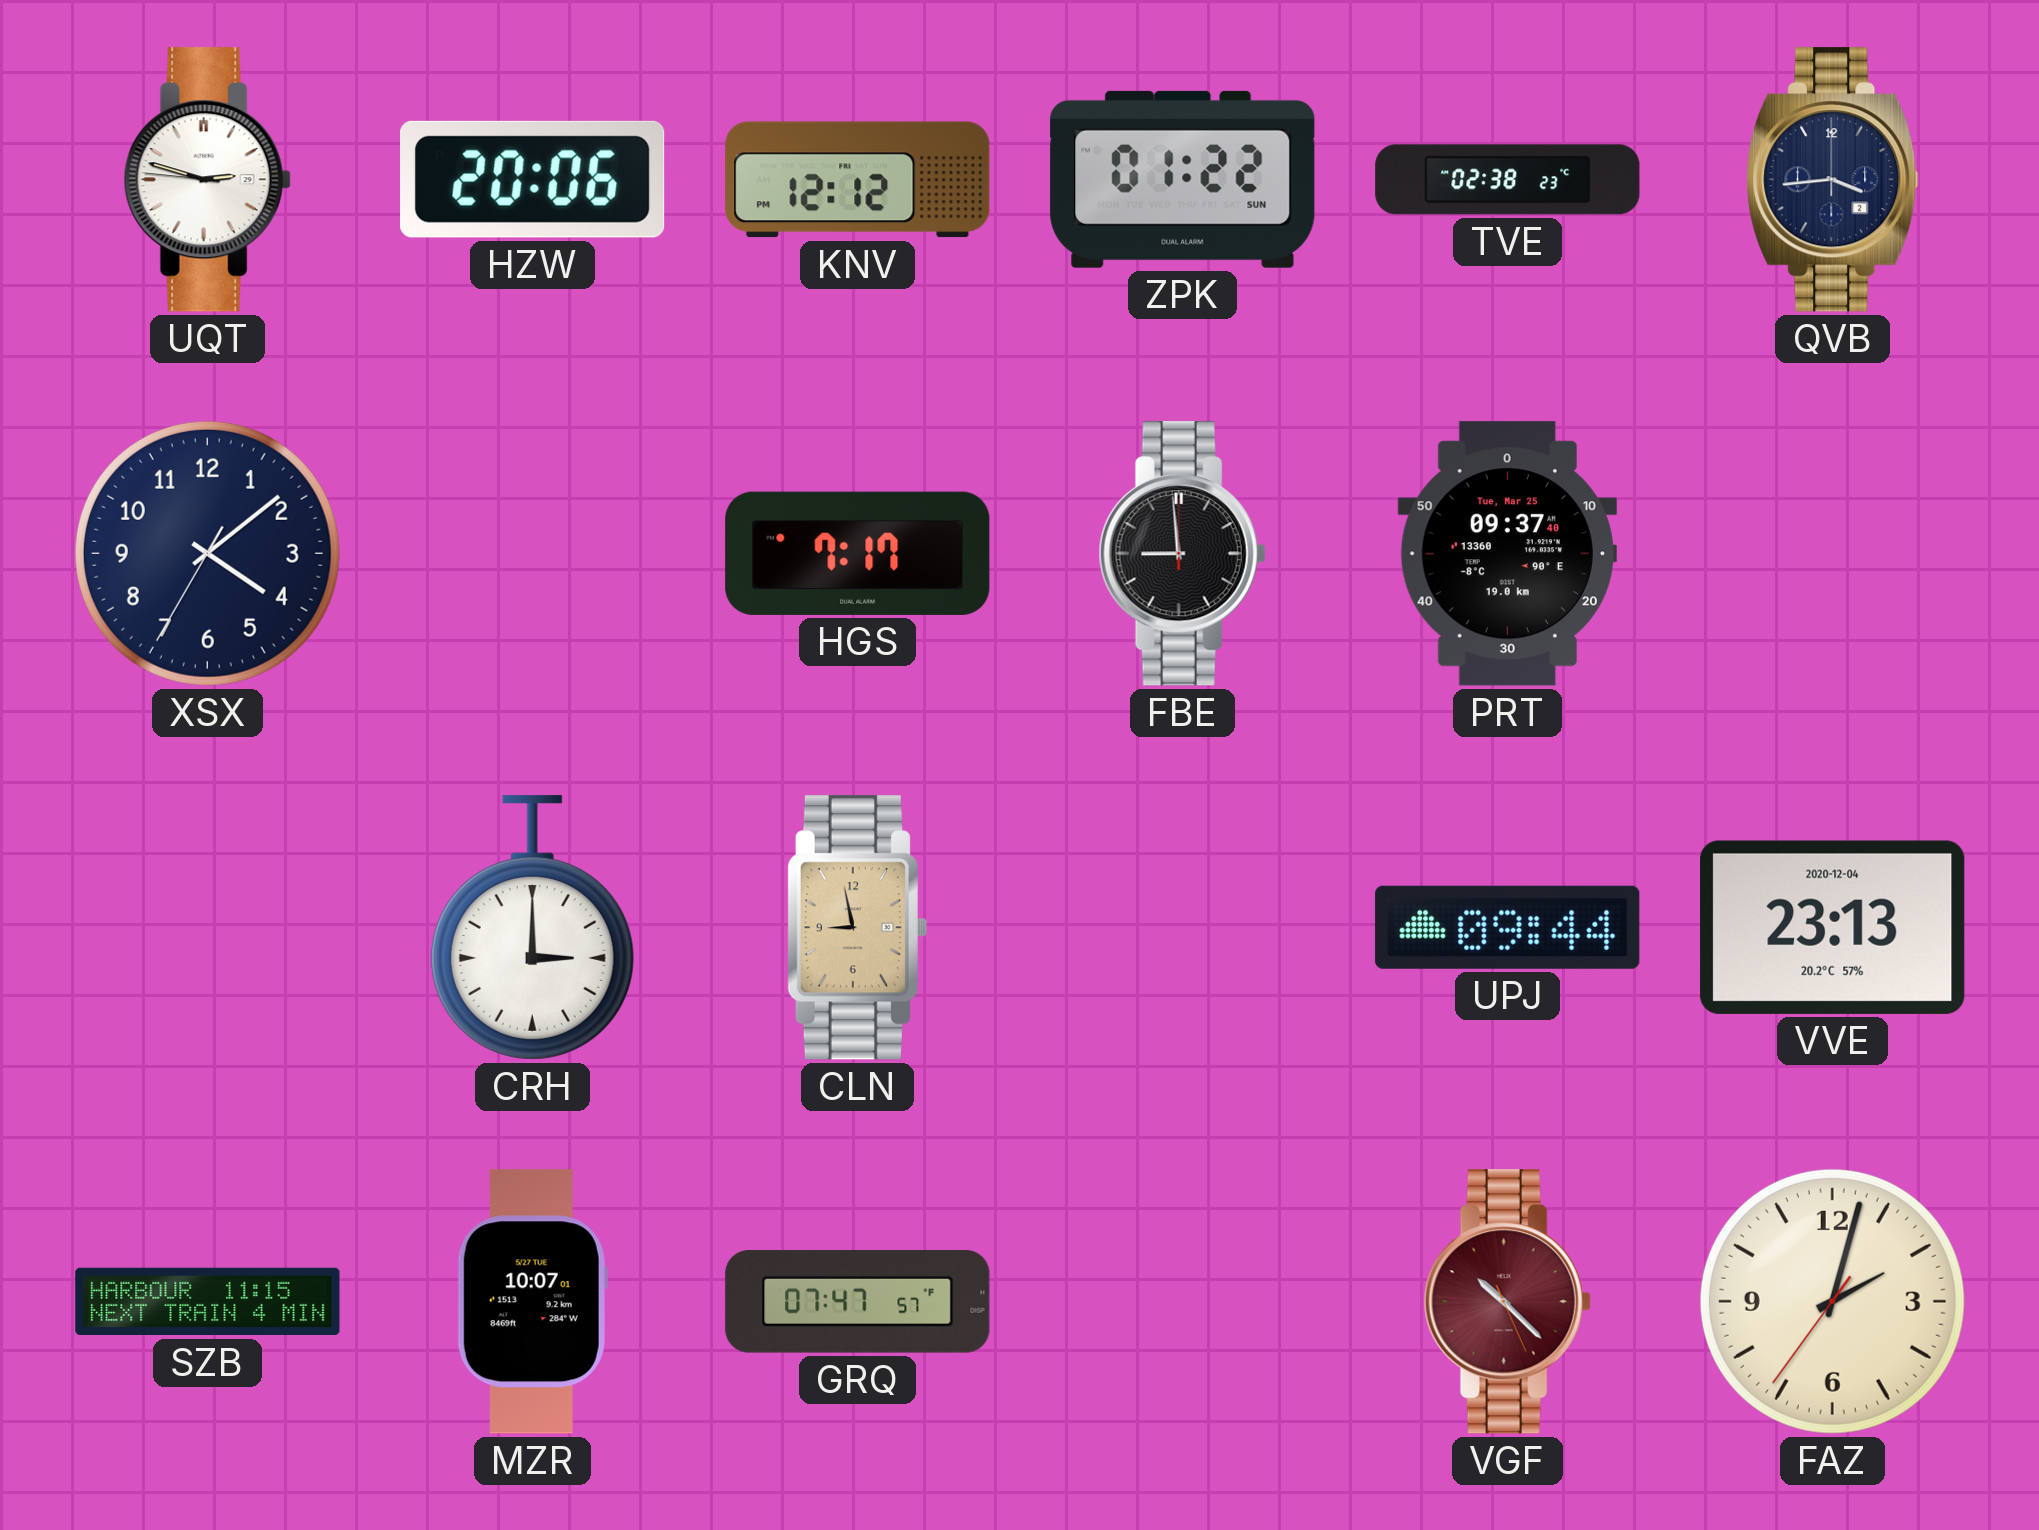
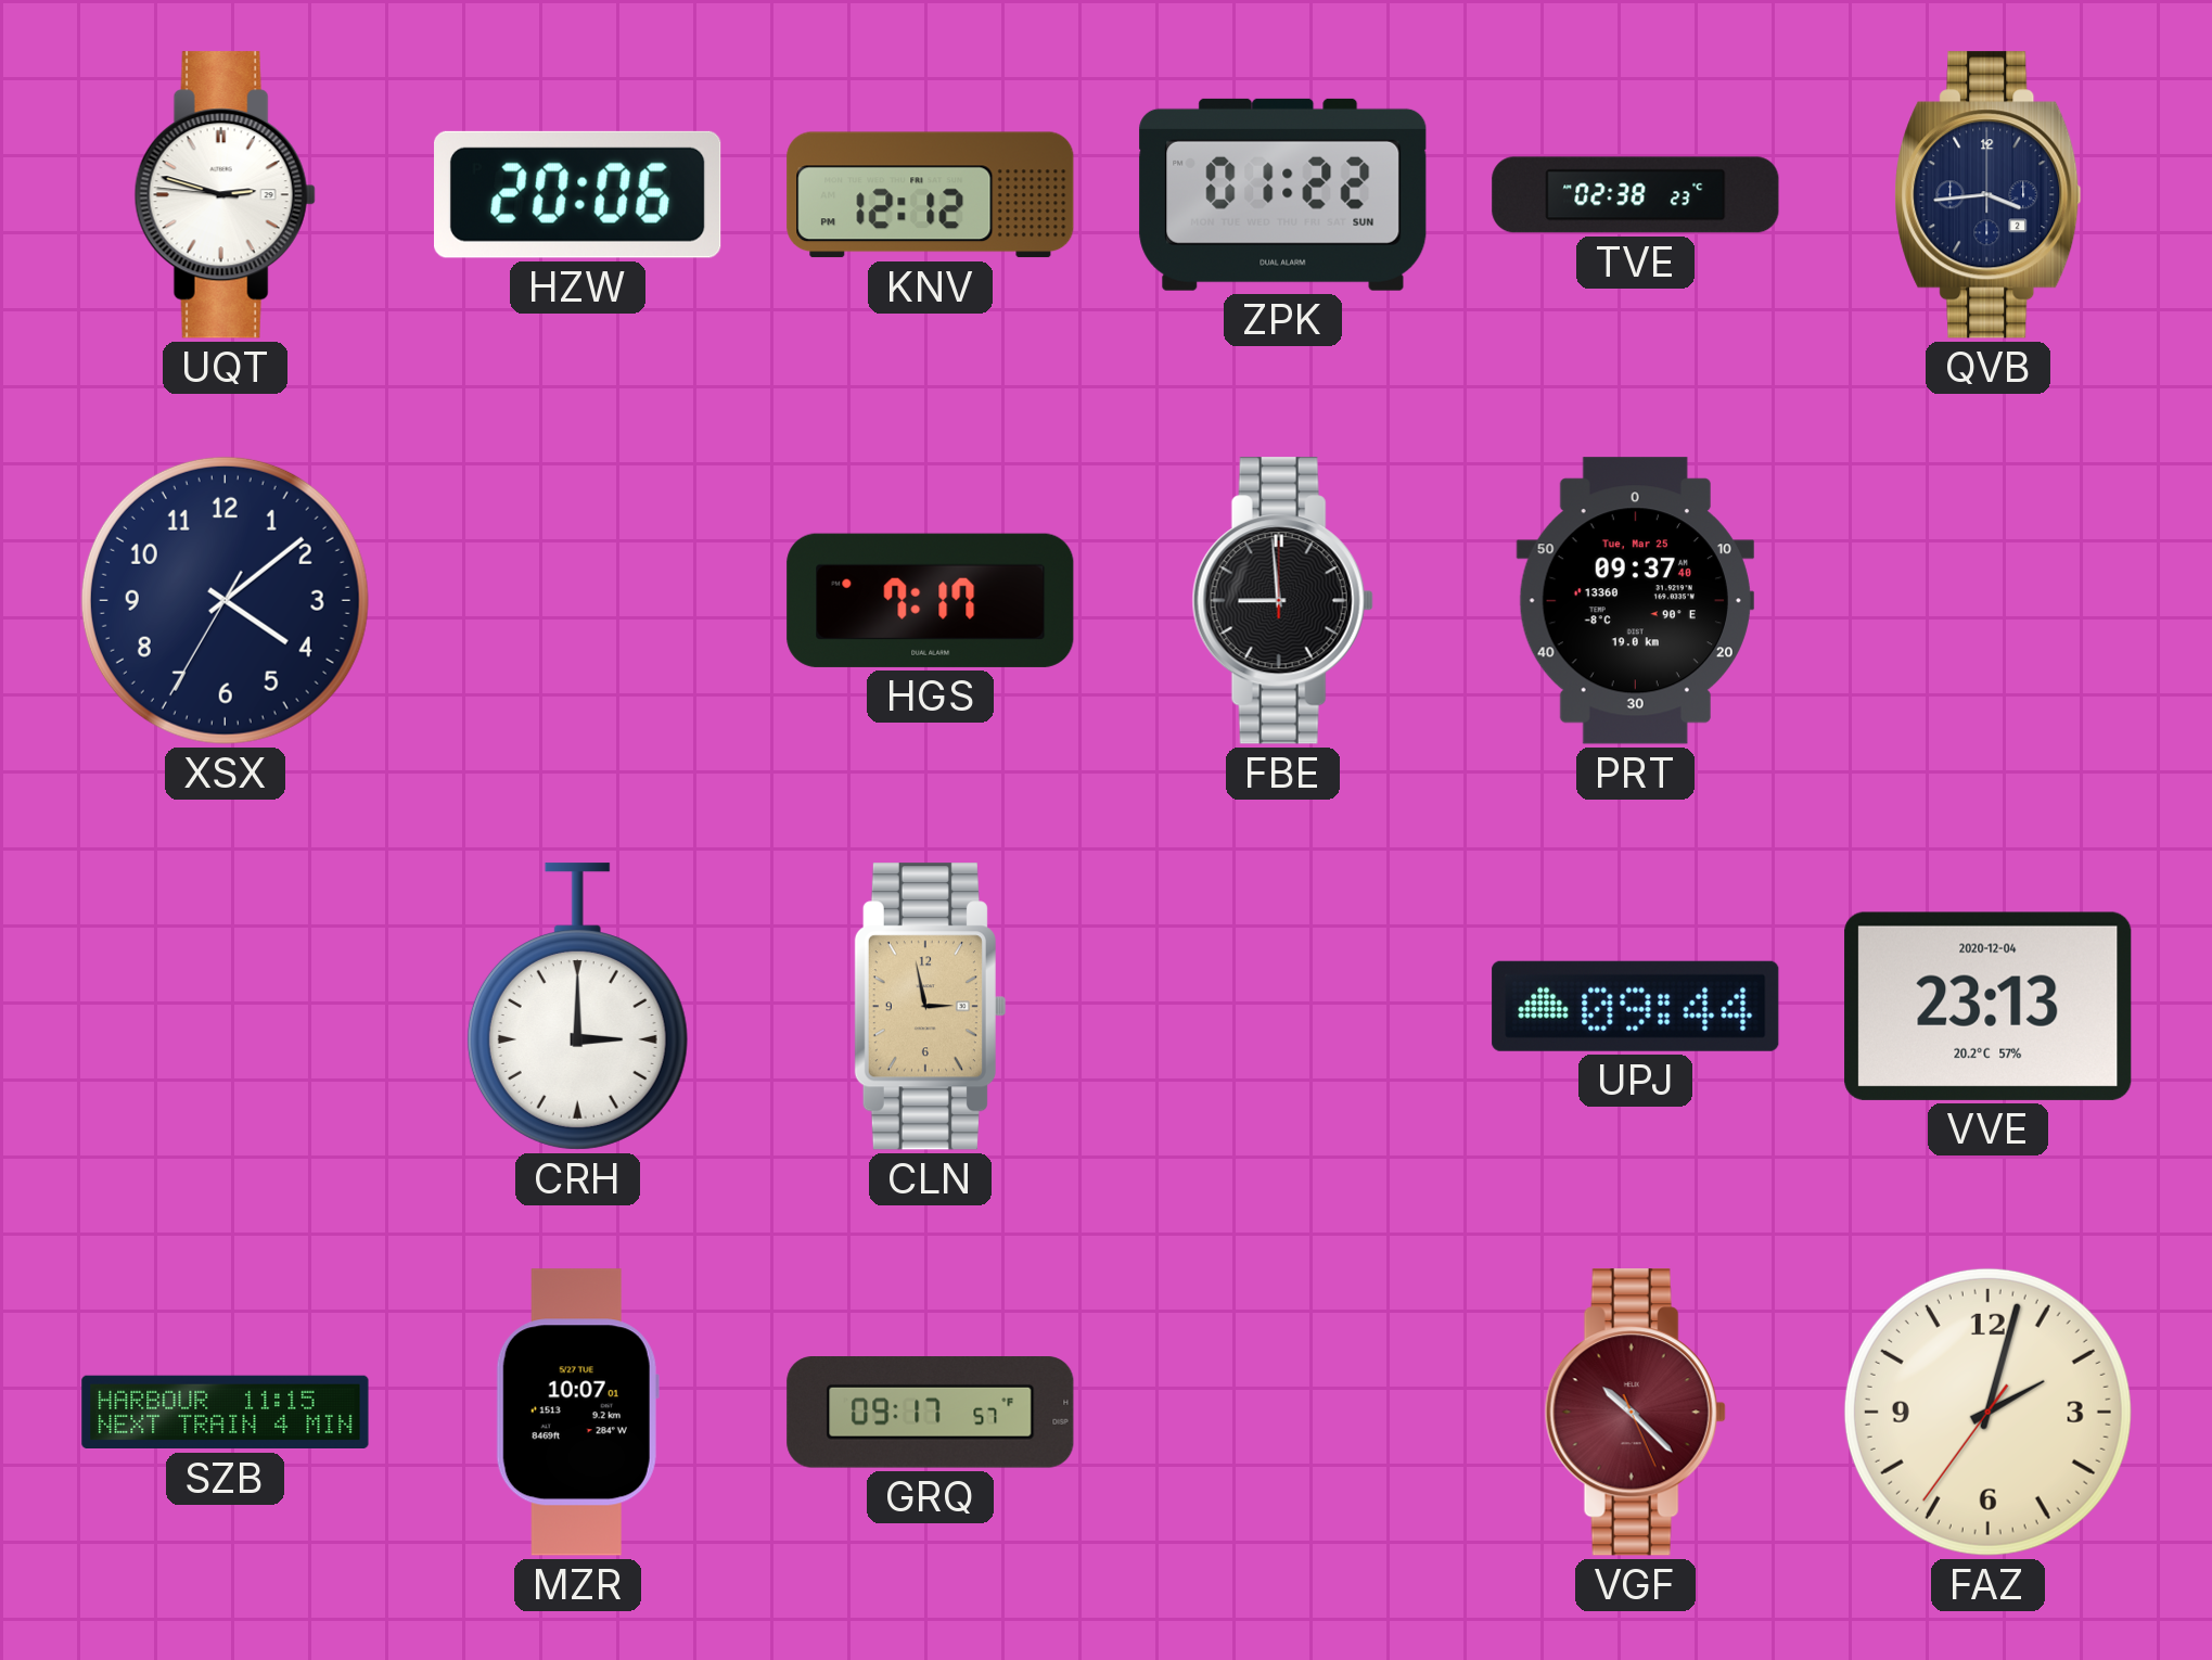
CLN: 8:58 -> 2:58
GRQ: 07:47 -> 09:17
